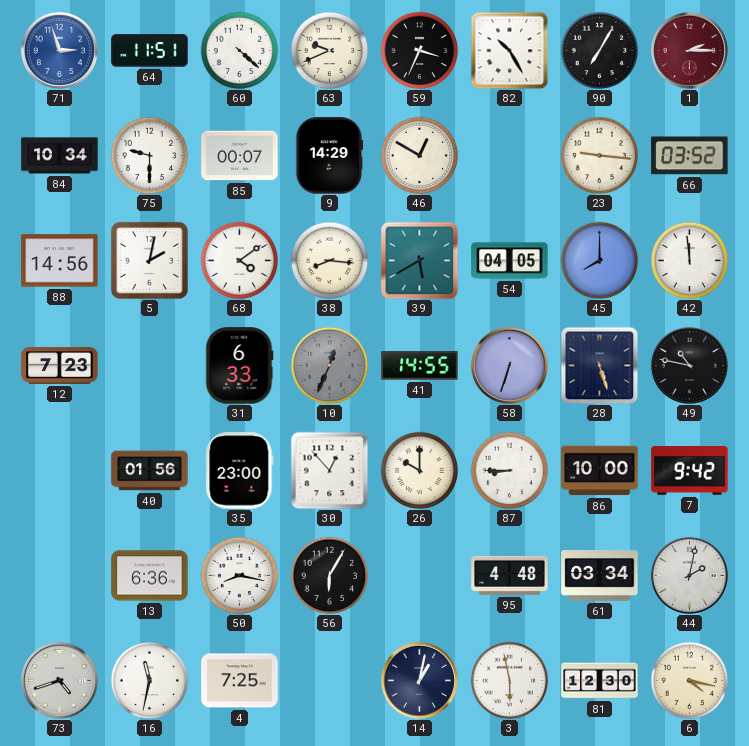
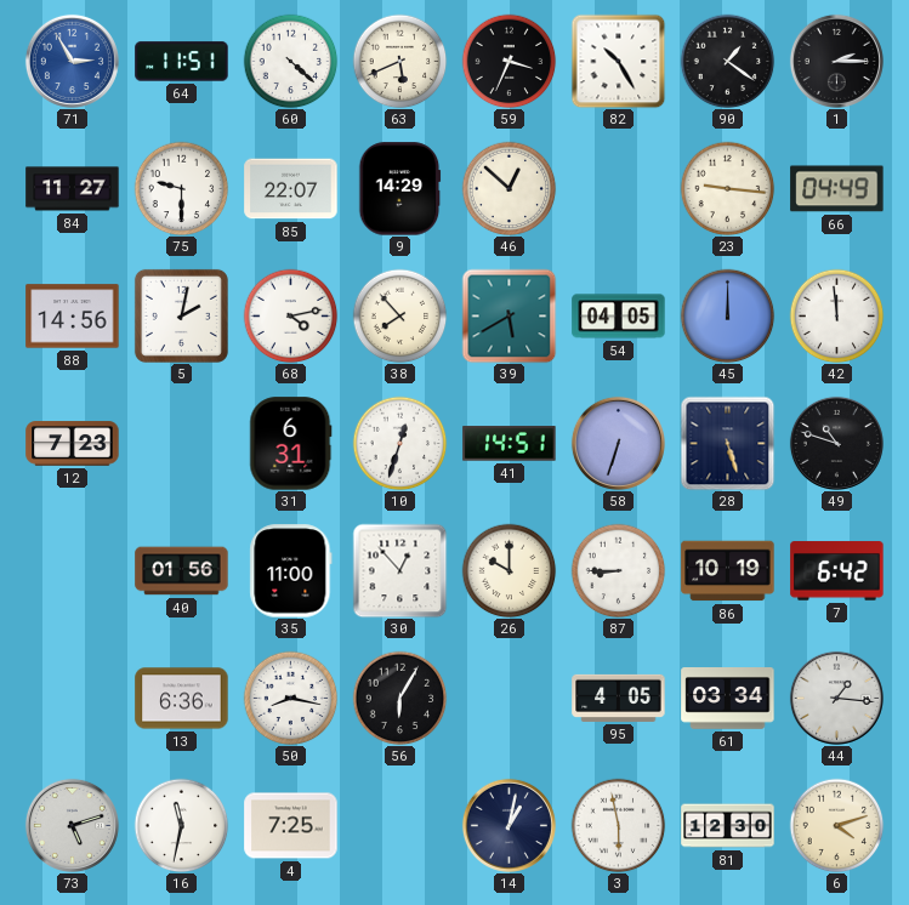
71: 2:57 -> 2:55
63: 9:41 -> 5:41
90: 7:05 -> 1:21
1 dial: burgundy -> black
84: 10:34 -> 11:27
85: 00:07 -> 22:07
46: 12:50 -> 12:52
66: 03:52 -> 04:49
68: 4:09 -> 4:13
38: 8:16 -> 7:53
45: 8:00 -> 12:00
31: 6:33 -> 6:31
10: 12:34 -> 12:33
10 dial: grey -> white
41: 14:55 -> 14:51
49: 10:47 -> 10:48
35: 23:00 -> 11:00
86: 10:00 -> 10:19
7: 9:42 -> 6:42
95: 4:48 -> 4:05
44: 2:02 -> 1:16
73: 4:42 -> 5:12
6: 4:17 -> 4:12
